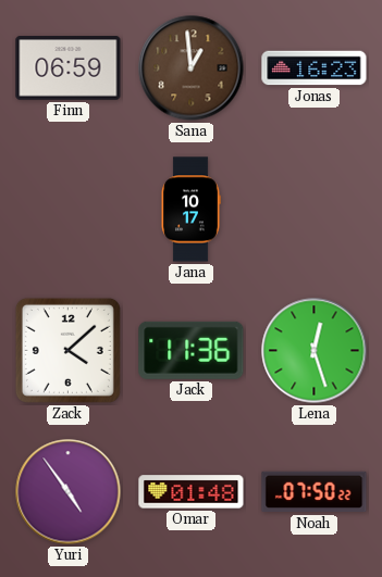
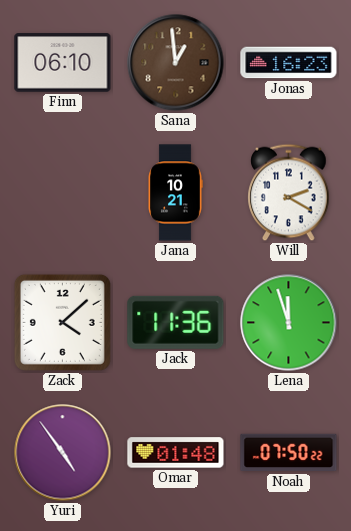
Finn: 06:59 -> 06:10
Jana: 10:17 -> 10:21
Will: none -> 2:20
Lena: 12:27 -> 11:57
